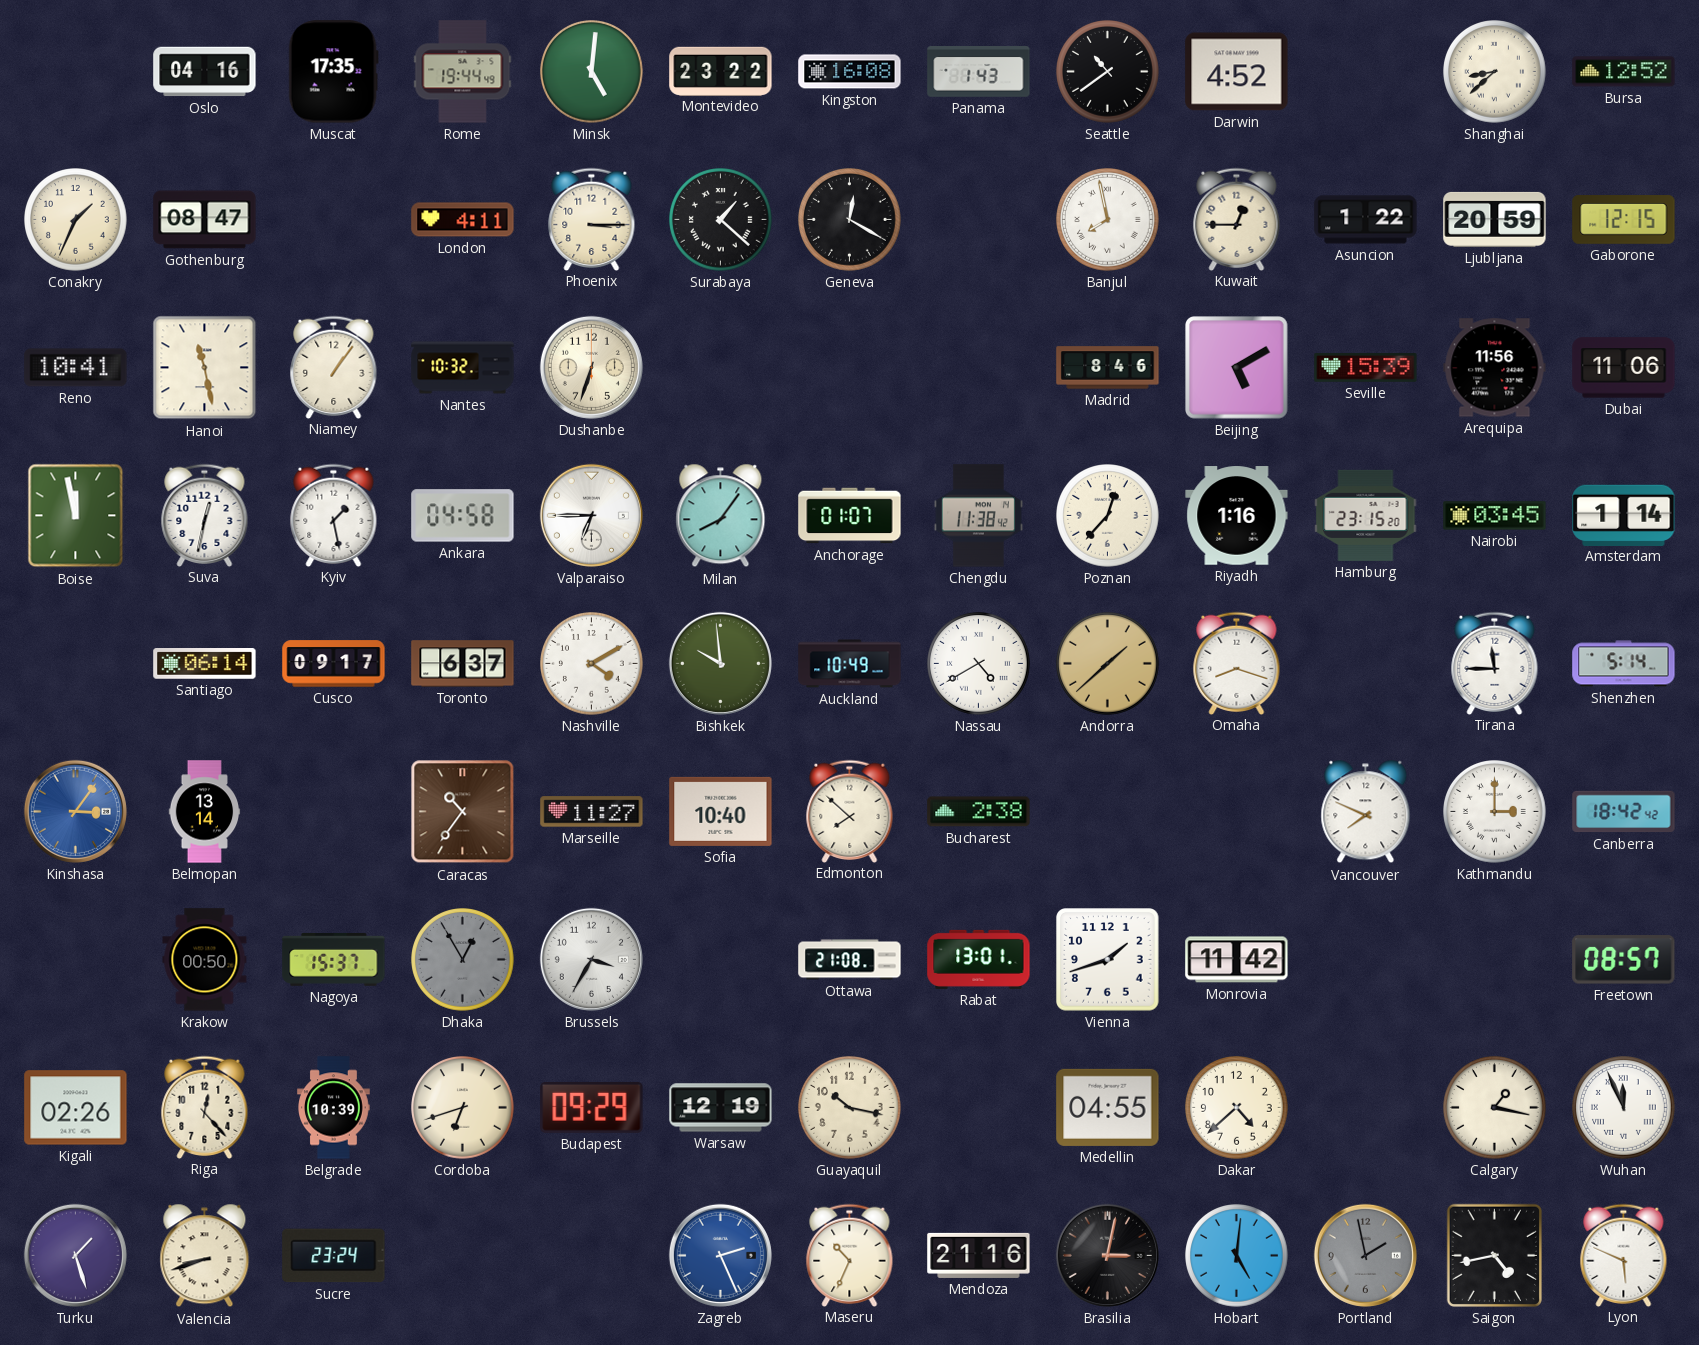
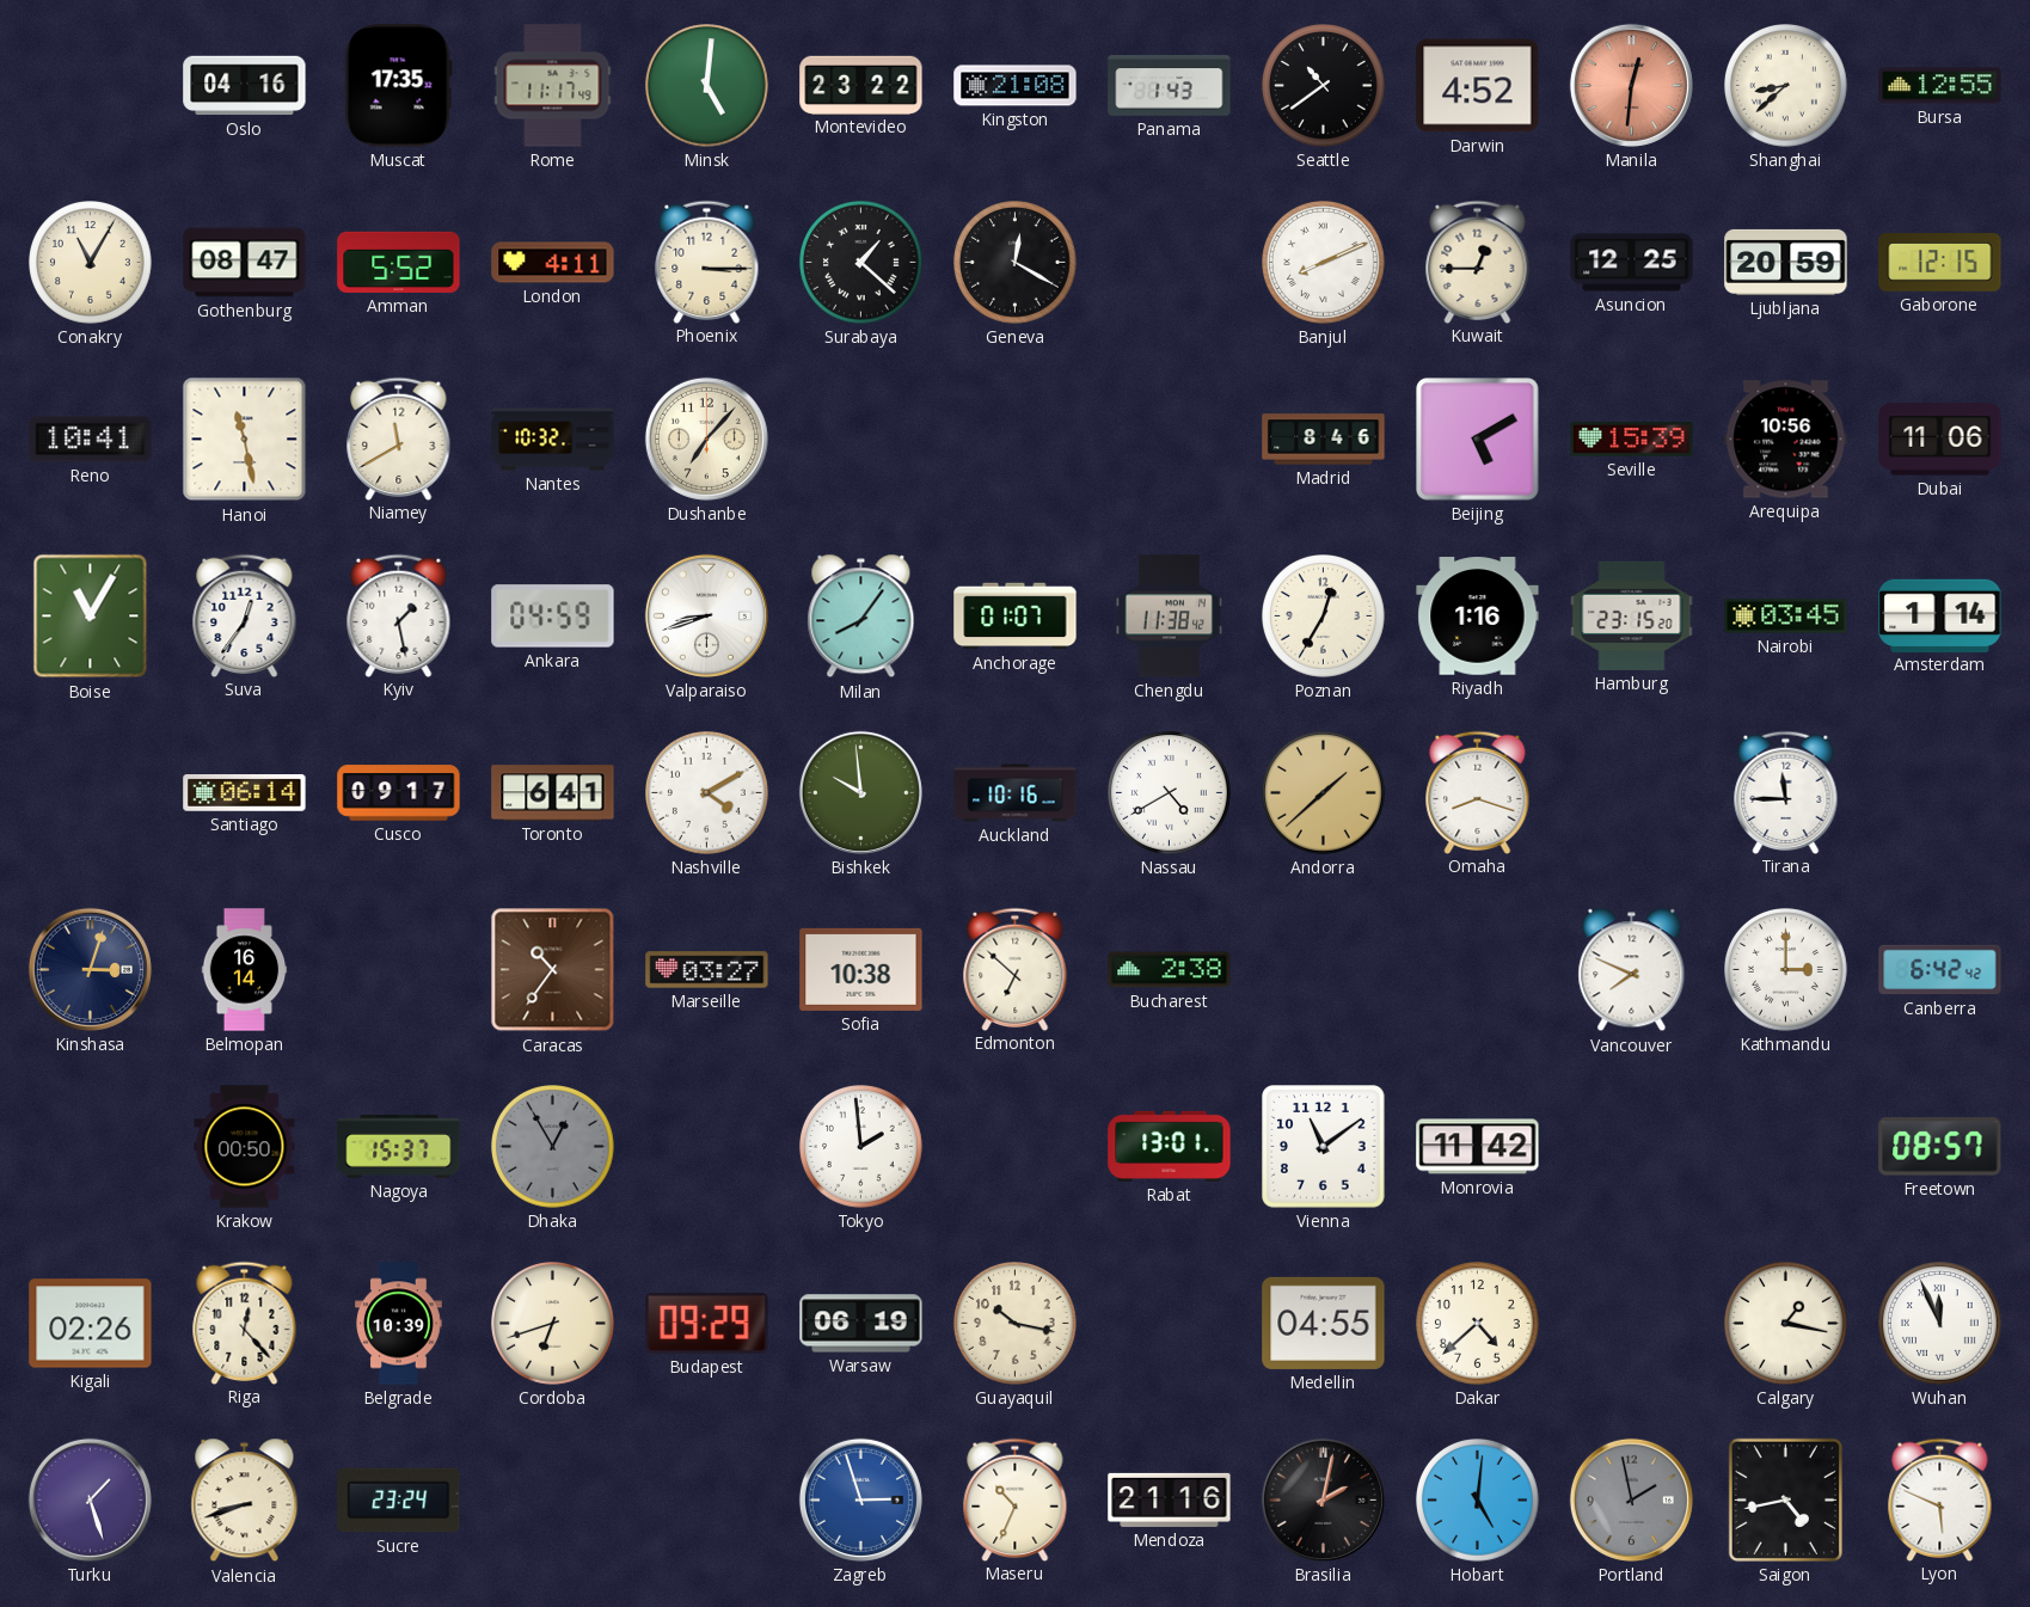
Rome: 19:44 -> 11:17
Kingston: 16:08 -> 21:08
Manila: none -> 12:31
Bursa: 12:52 -> 12:55
Conakry: 1:34 -> 11:05
Amman: none -> 5:52
Banjul: 7:58 -> 8:11
Asuncion: 1:22 -> 12:25
Niamey: 1:06 -> 11:40
Dushanbe: 6:33 -> 7:07
Arequipa: 11:56 -> 10:56
Boise: 11:58 -> 11:05
Suva: 12:32 -> 12:36
Ankara: 04:58 -> 04:59
Valparaiso: 6:45 -> 8:42
Poznan: 12:37 -> 12:35
Toronto: 6:37 -> 6:41
Auckland: 10:49 -> 10:16
Shenzhen: 5:14 -> none
Kinshasa: 3:06 -> 3:03
Kinshasa dial: blue -> navy
Belmopan: 13:14 -> 16:14
Marseille: 11:27 -> 03:27
Sofia: 10:40 -> 10:38
Edmonton: 7:52 -> 6:52
Canberra: 18:42 -> 6:42
Brussels: 3:35 -> none
Tokyo: none -> 1:59
Ottawa: 21:08 -> none
Vienna: 1:42 -> 11:09
Warsaw: 12:19 -> 06:19
Zagreb: 2:26 -> 2:57
Brasilia: 3:02 -> 2:02
